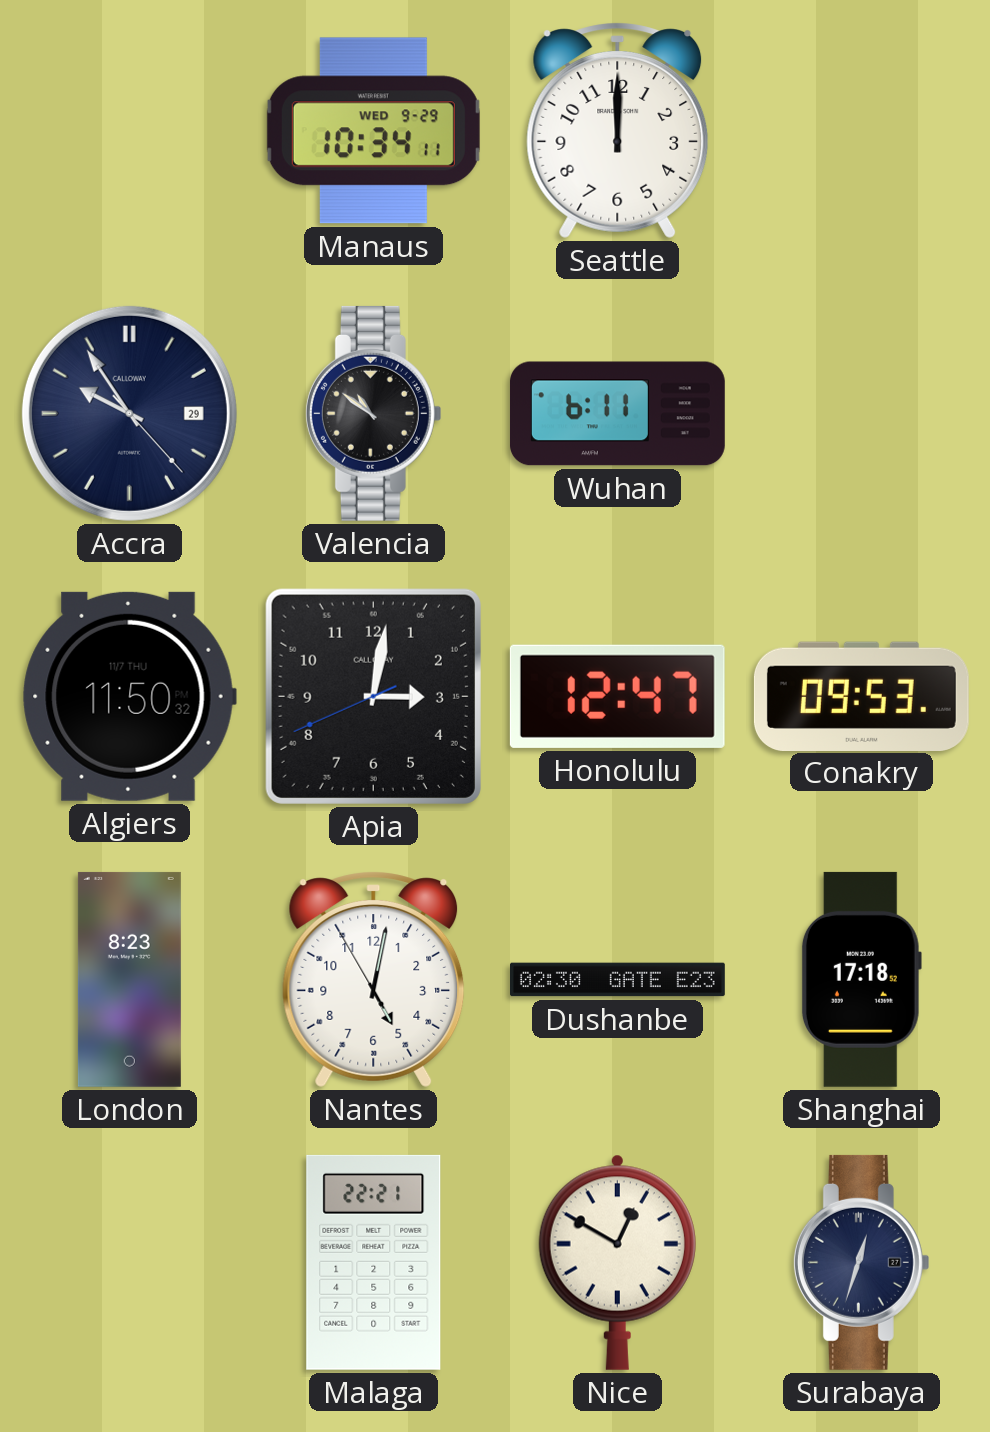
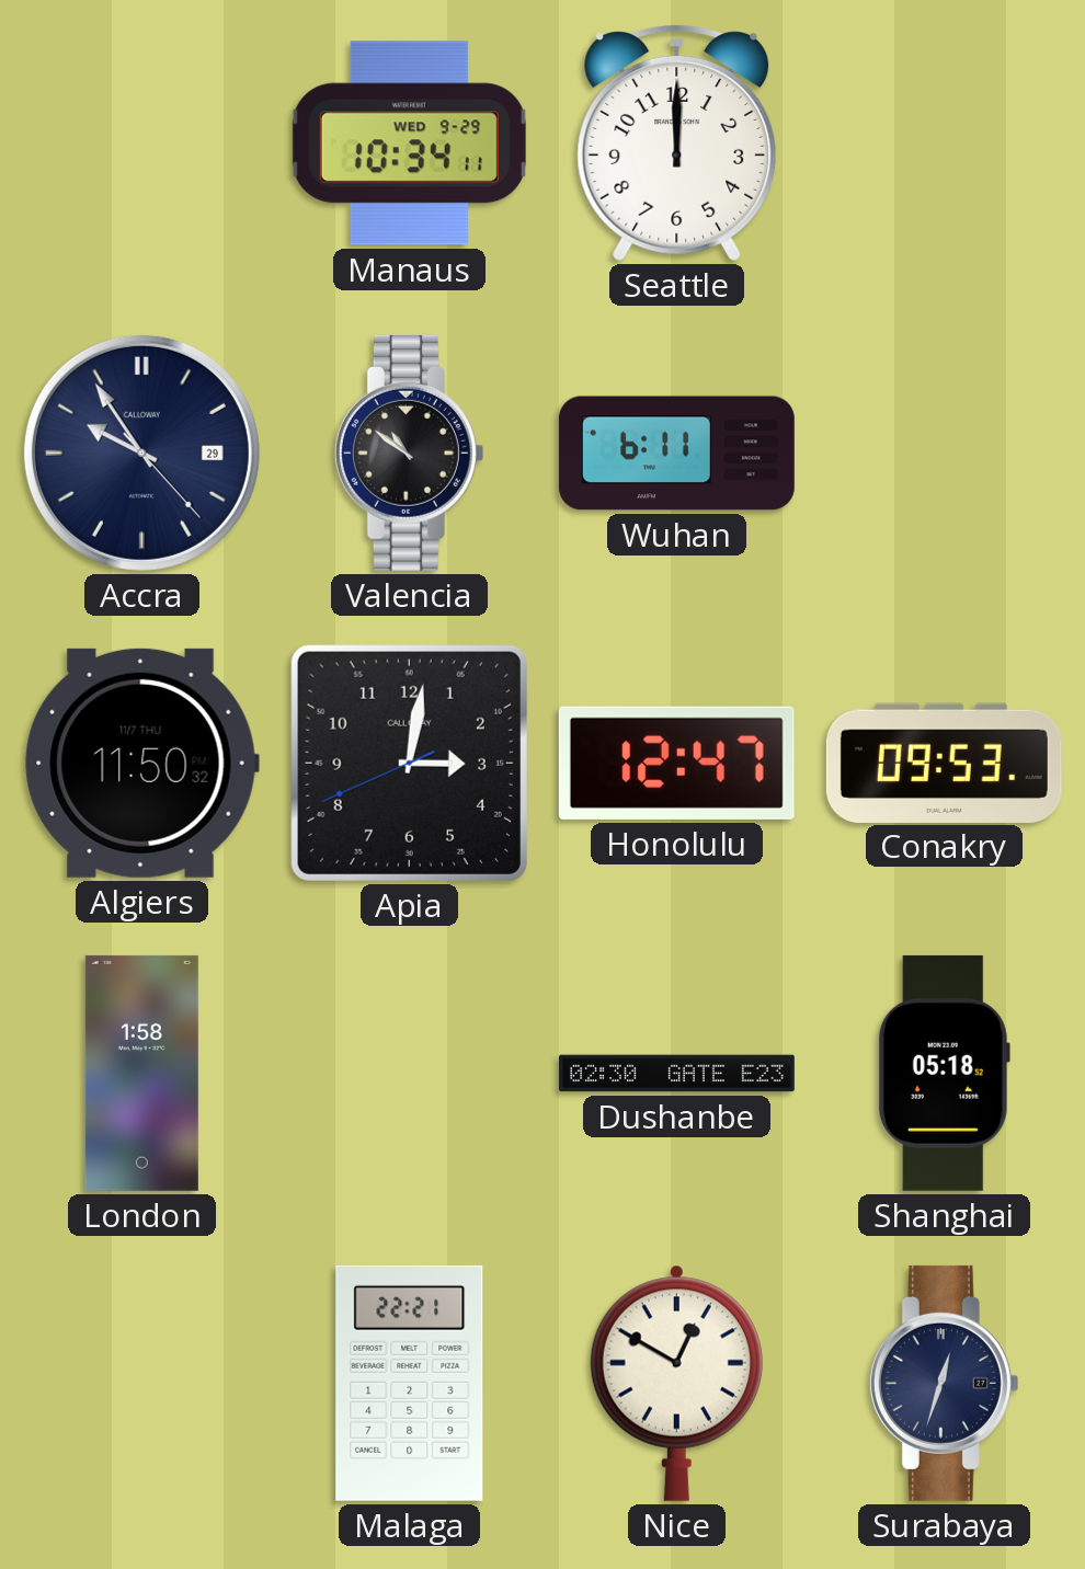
London: 8:23 -> 1:58
Nantes: 5:01 -> none
Shanghai: 17:18 -> 05:18
